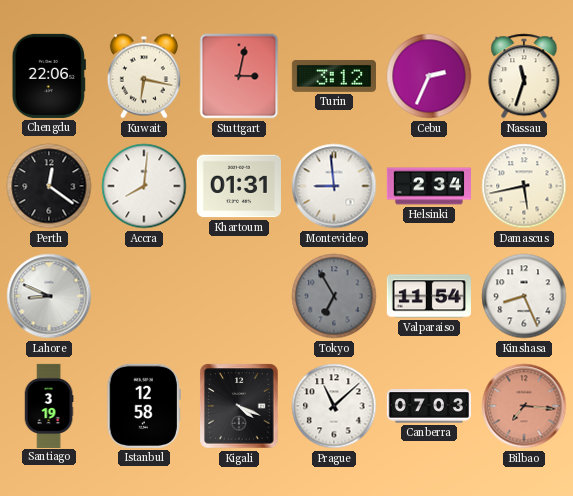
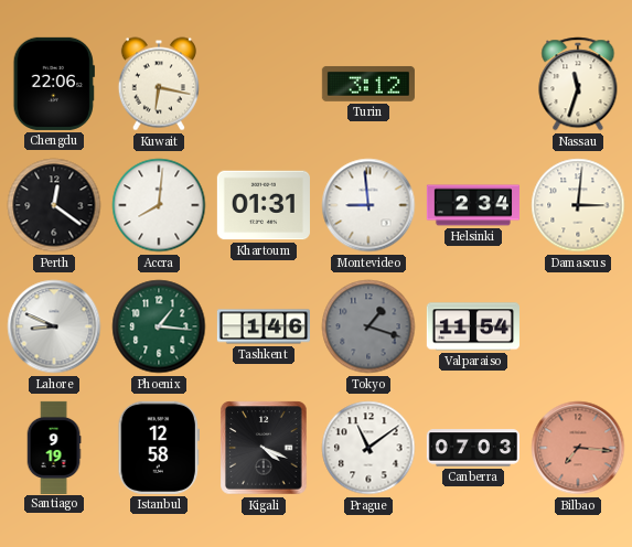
Stuttgart: 3:02 -> none
Cebu: 2:34 -> none
Damascus: 5:43 -> 3:01
Phoenix: none -> 1:16
Tashkent: none -> 1:46
Tokyo: 6:55 -> 1:18
Kinshasa: 8:26 -> none
Santiago: 3:19 -> 9:19
Prague: 11:08 -> 11:09
